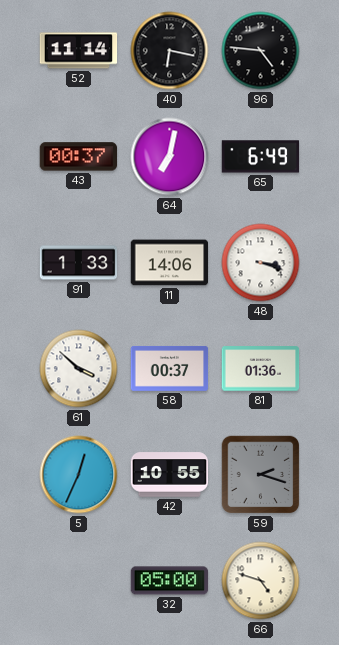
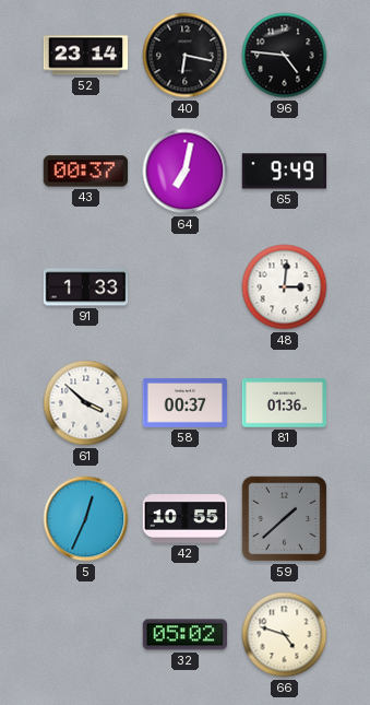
52: 11:14 -> 23:14
65: 6:49 -> 9:49
11: 14:06 -> none
48: 3:18 -> 3:01
59: 2:18 -> 1:38
32: 05:00 -> 05:02
